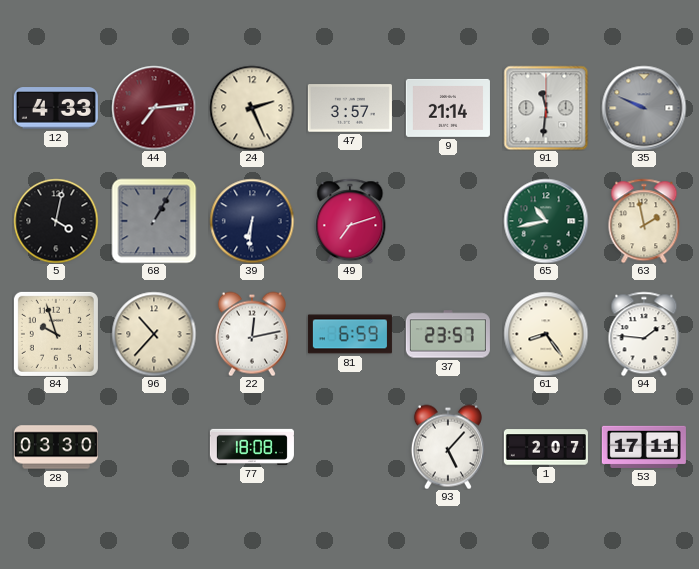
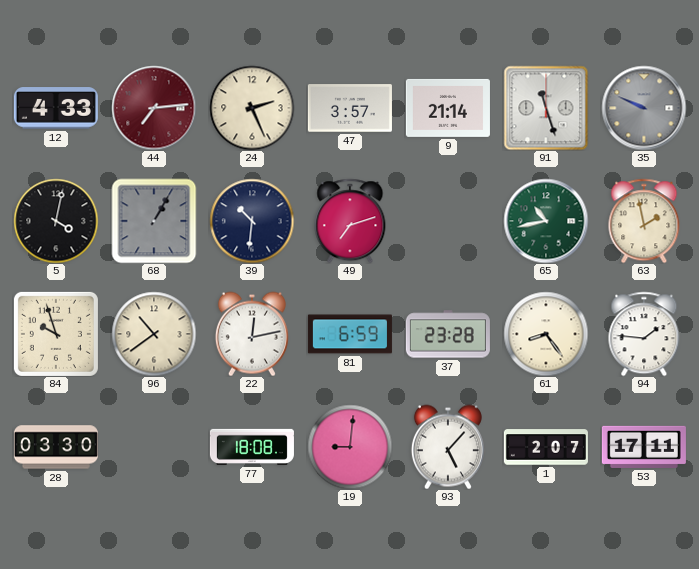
91: 11:31 -> 11:27
39: 6:31 -> 10:31
96: 10:37 -> 10:39
37: 23:57 -> 23:28
19: none -> 9:01
